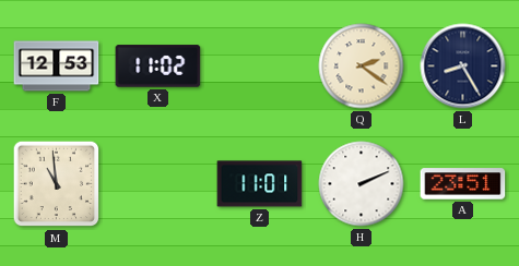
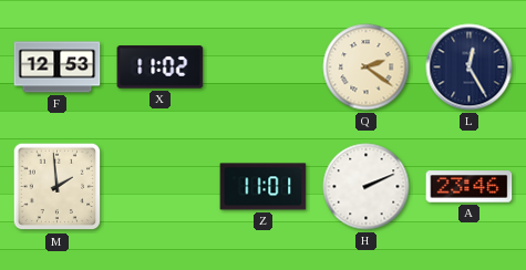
L: 8:25 -> 12:25
M: 10:59 -> 1:59
A: 23:51 -> 23:46
